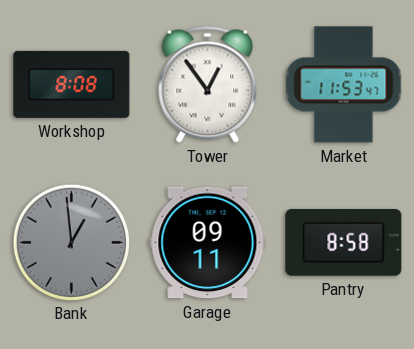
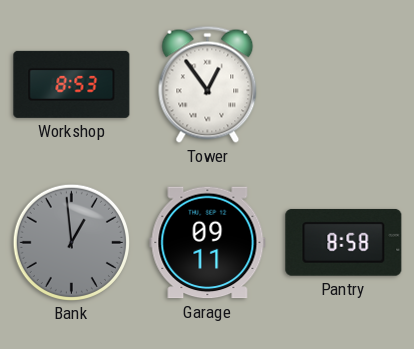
Workshop: 8:08 -> 8:53
Market: 11:53 -> none
